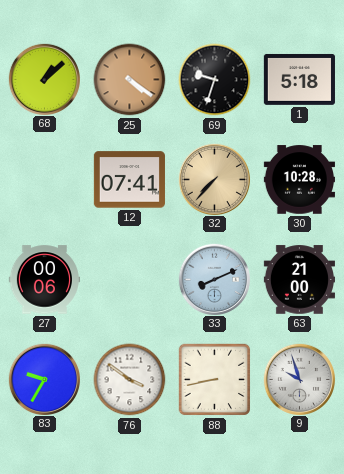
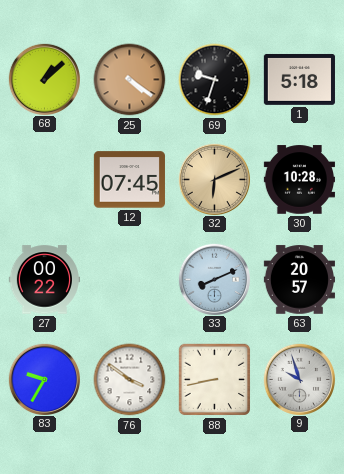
12: 07:41 -> 07:45
32: 7:37 -> 6:11
27: 00:06 -> 00:22
63: 21:00 -> 20:57
